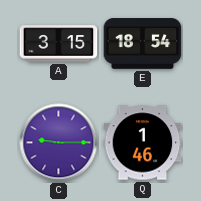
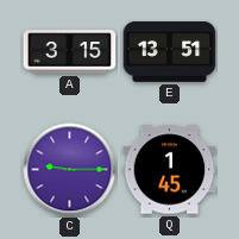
E: 18:54 -> 13:51
Q: 1:46 -> 1:45
